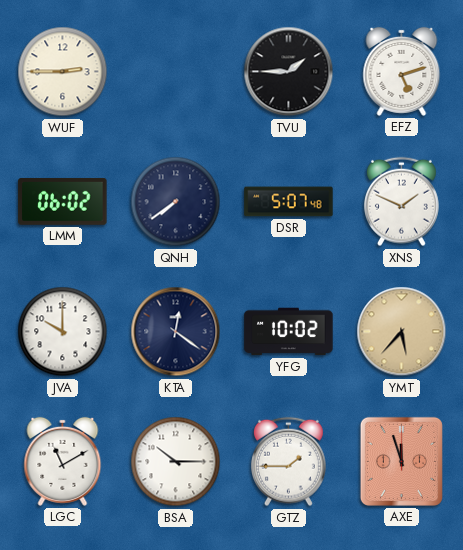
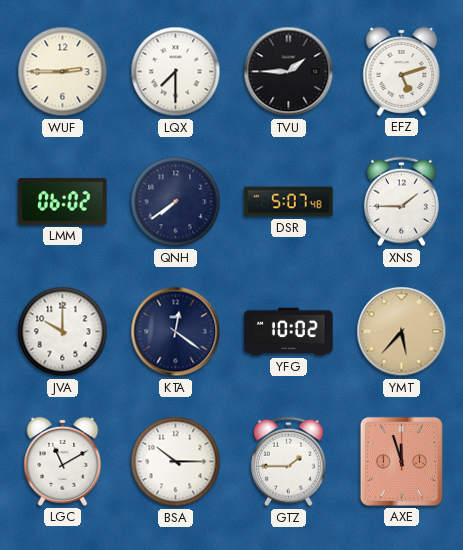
LQX: none -> 7:30
XNS: 1:49 -> 1:45
